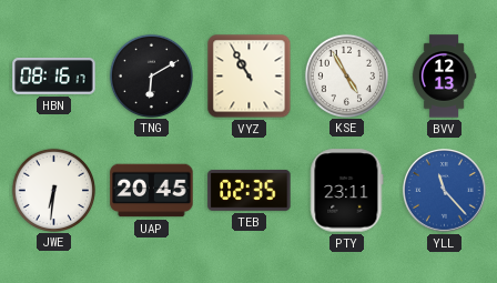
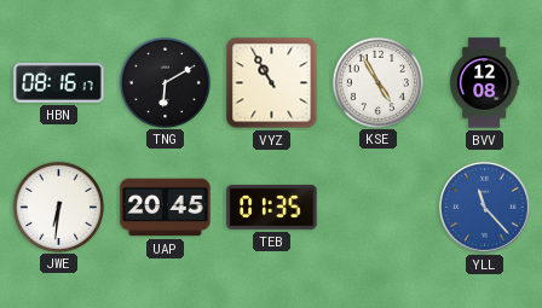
BVV: 12:13 -> 12:08
TEB: 02:35 -> 01:35
PTY: 23:11 -> none
